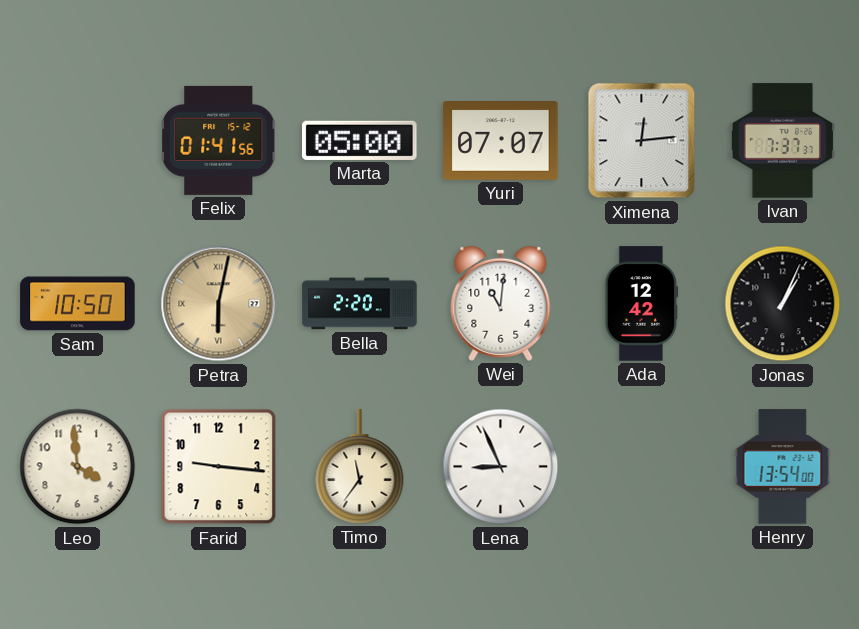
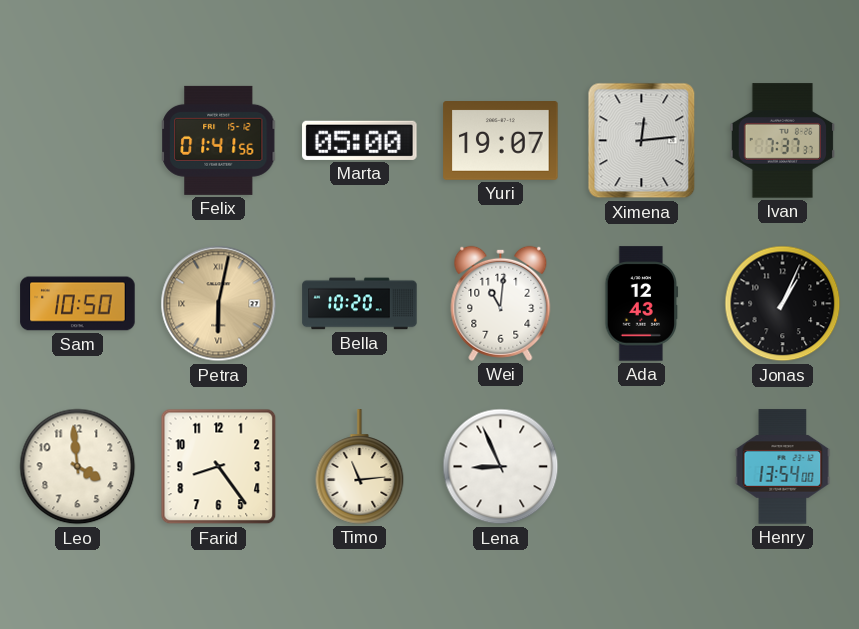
Yuri: 07:07 -> 19:07
Bella: 2:20 -> 10:20
Ada: 12:42 -> 12:43
Farid: 9:16 -> 8:24
Timo: 11:36 -> 11:14
